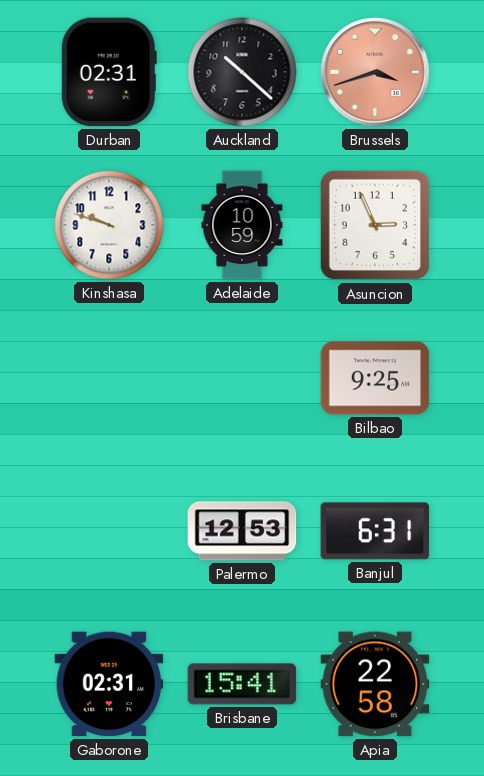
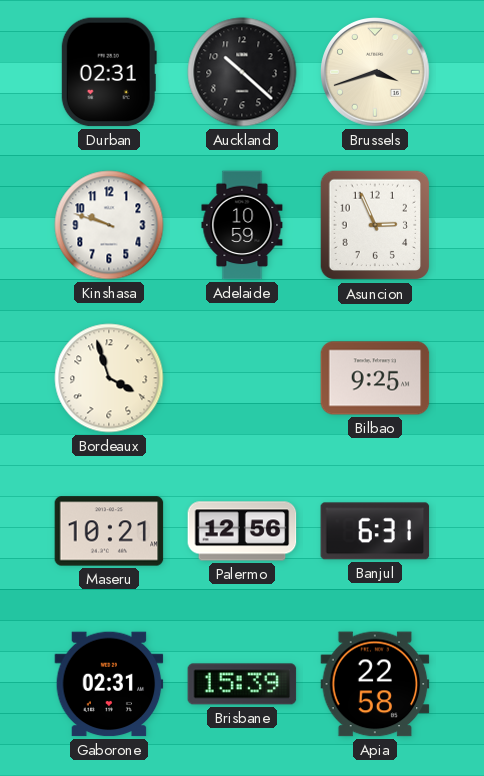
Brussels dial: salmon -> cream
Bordeaux: none -> 3:57
Maseru: none -> 10:21
Palermo: 12:53 -> 12:56
Brisbane: 15:41 -> 15:39
